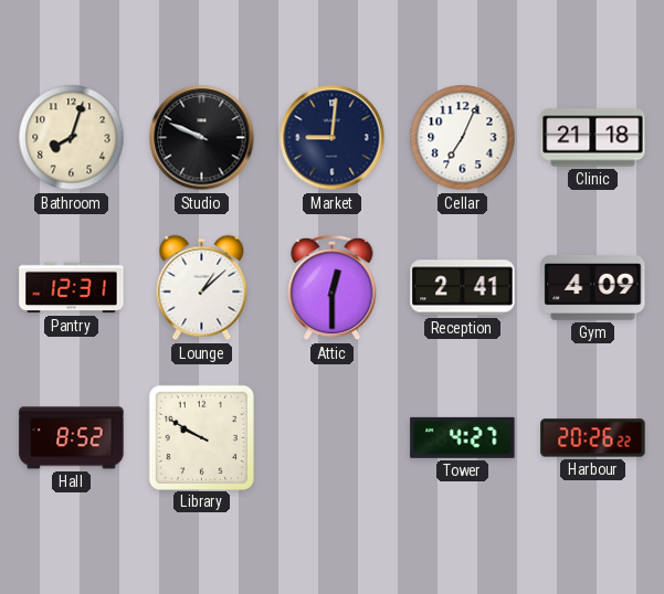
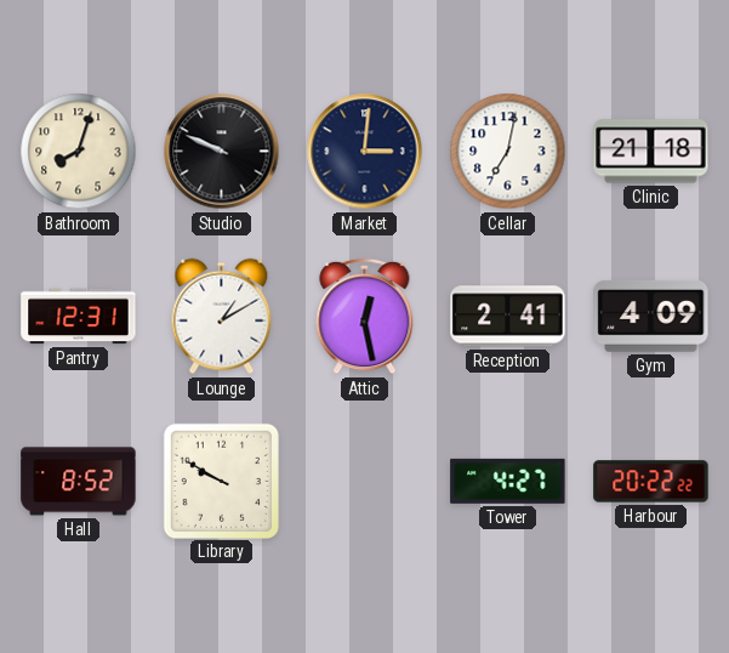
Market: 9:01 -> 3:01
Cellar: 7:04 -> 7:02
Lounge: 1:08 -> 1:10
Attic: 12:30 -> 12:28
Harbour: 20:26 -> 20:22
